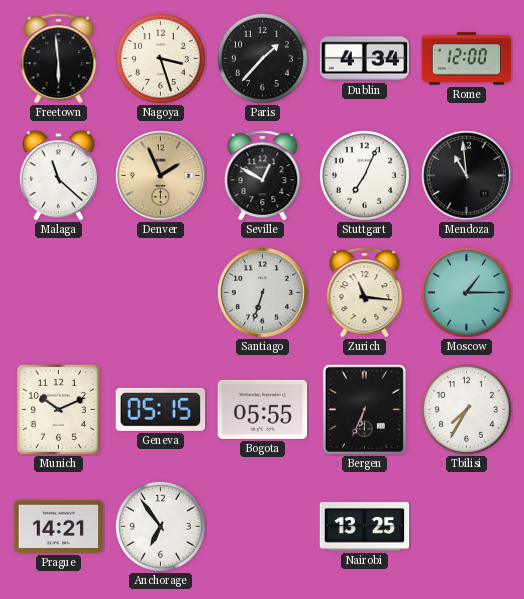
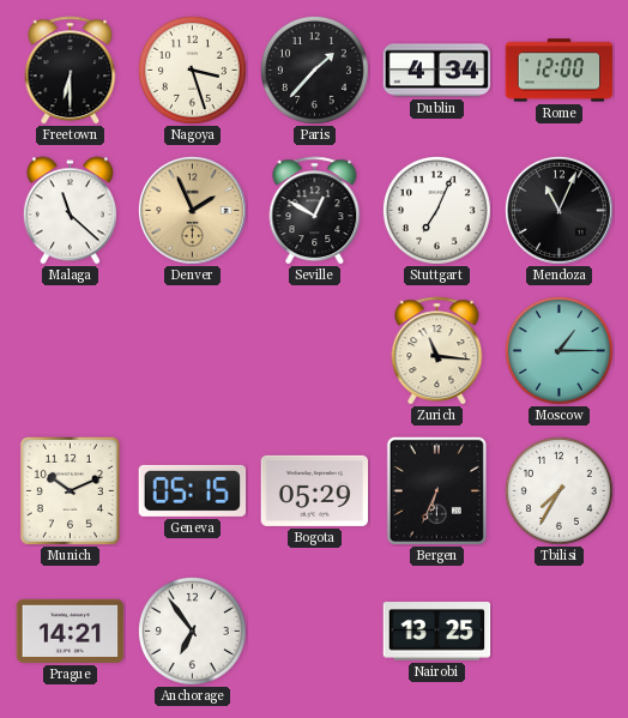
Freetown: 5:59 -> 6:30
Mendoza: 10:59 -> 11:04
Santiago: 6:33 -> none
Bogota: 05:55 -> 05:29
